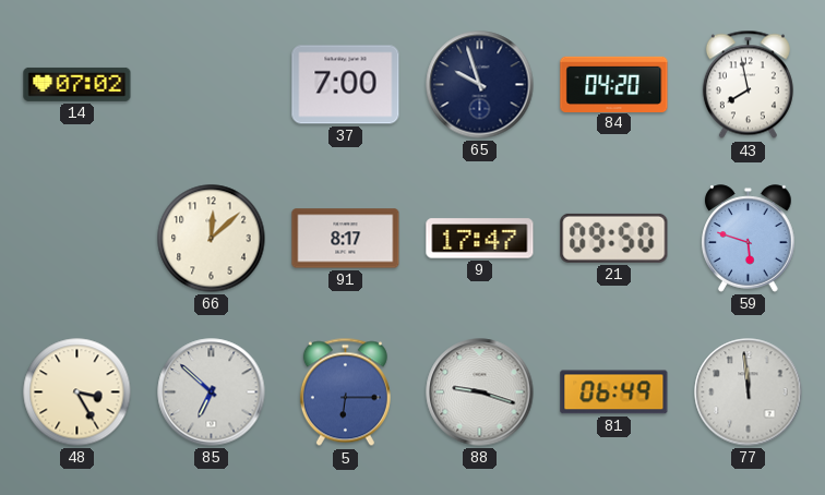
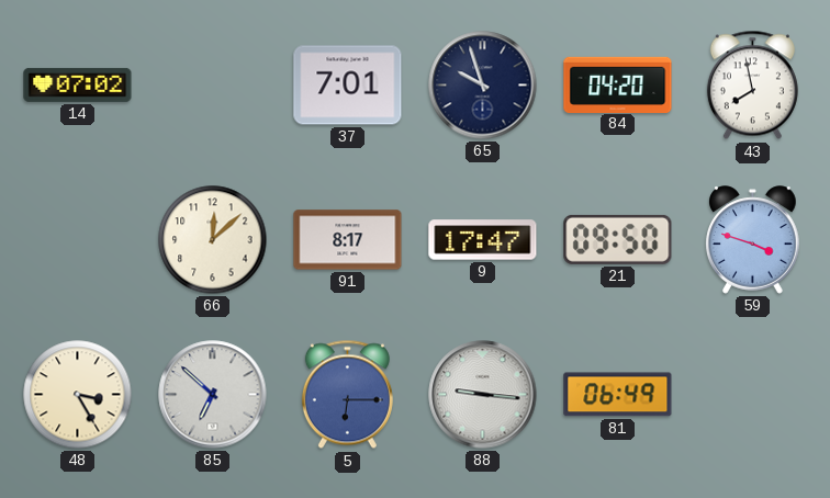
37: 7:00 -> 7:01
59: 5:48 -> 3:48
88: 9:18 -> 9:16
77: 11:59 -> none
